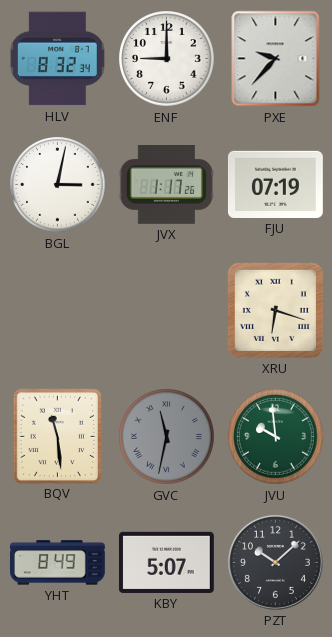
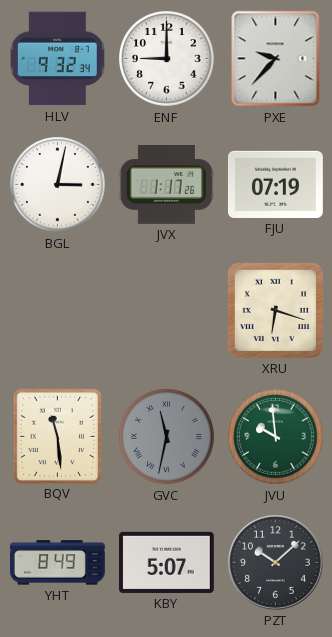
HLV: 8:32 -> 9:32
